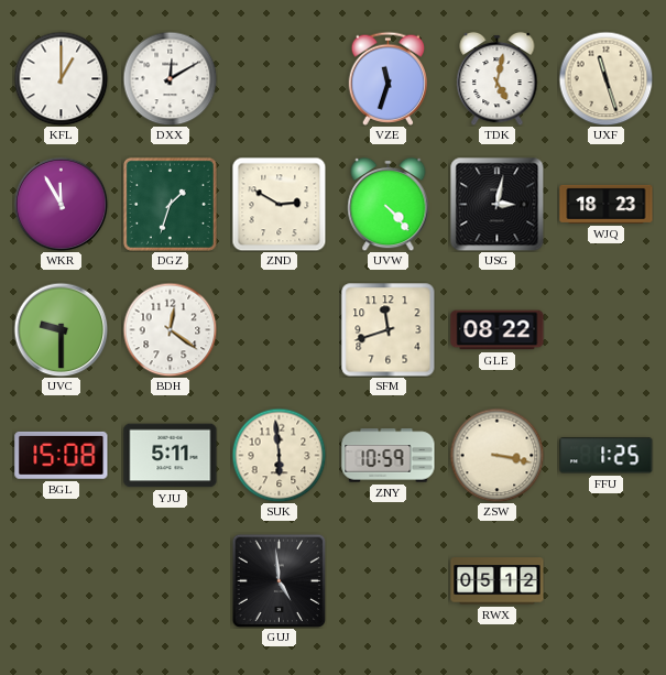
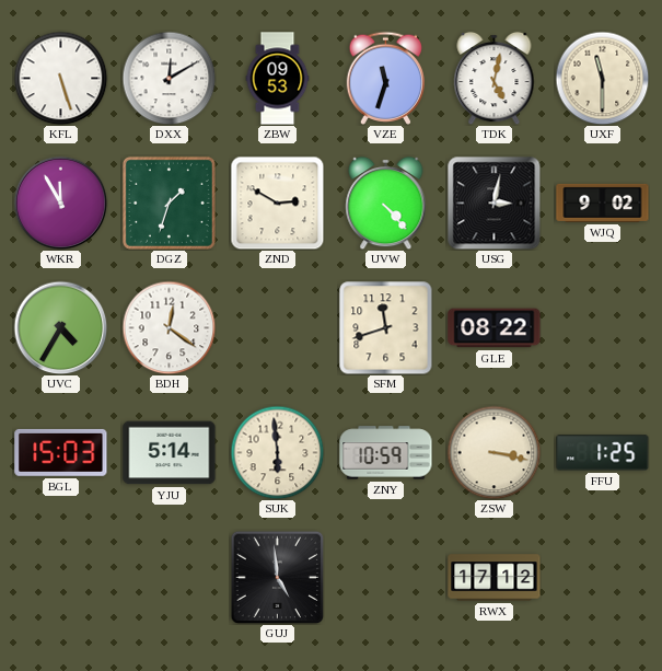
KFL: 1:00 -> 5:27
ZBW: none -> 09:53
UXF: 11:27 -> 11:30
WJQ: 18:23 -> 9:02
UVC: 9:30 -> 4:35
BGL: 15:08 -> 15:03
YJU: 5:11 -> 5:14
RWX: 05:12 -> 17:12
